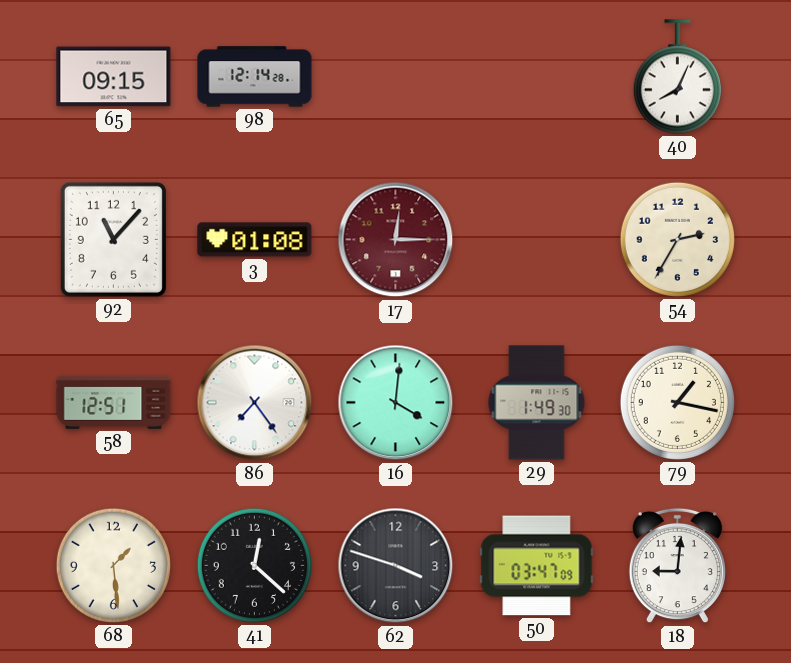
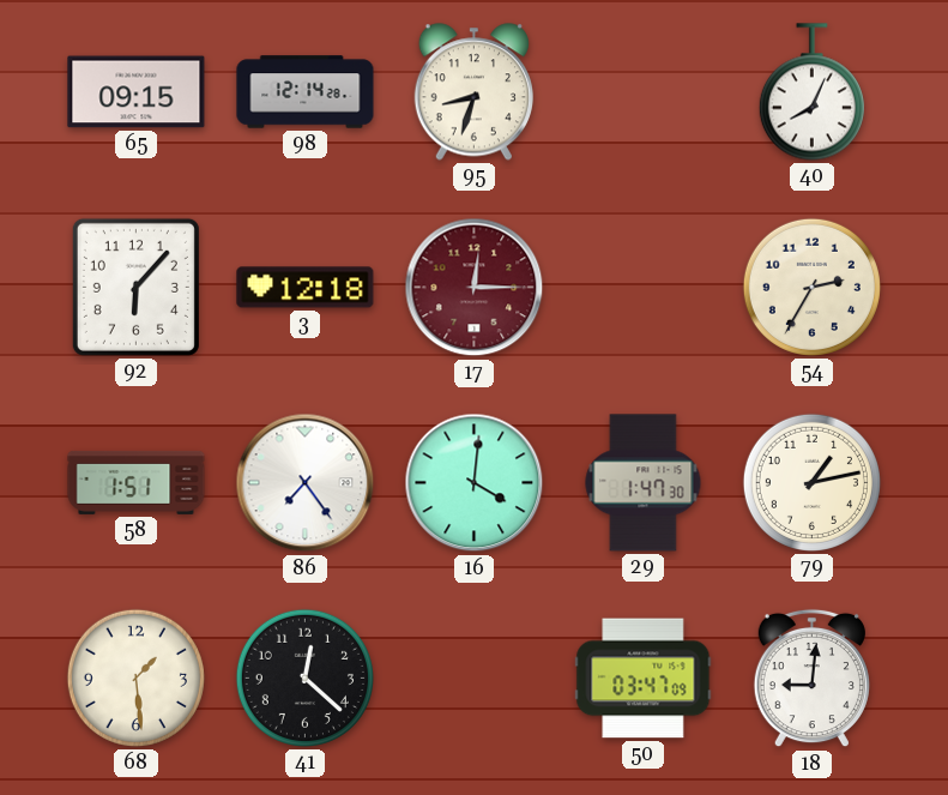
95: none -> 8:33
92: 11:07 -> 6:07
3: 01:08 -> 12:18
58: 12:51 -> 1:51
29: 1:49 -> 1:47
79: 1:17 -> 1:13
62: 3:48 -> none
